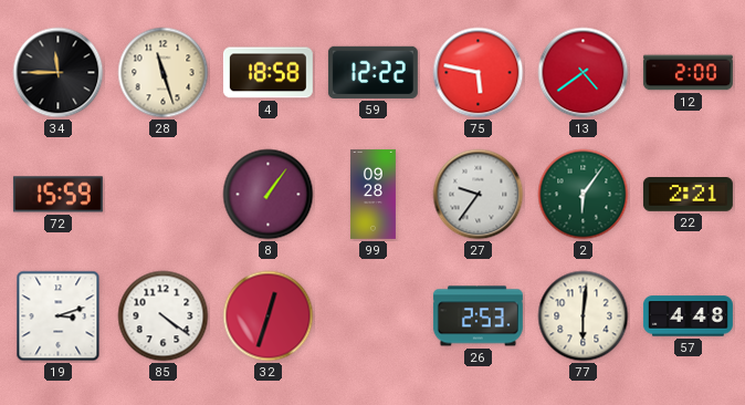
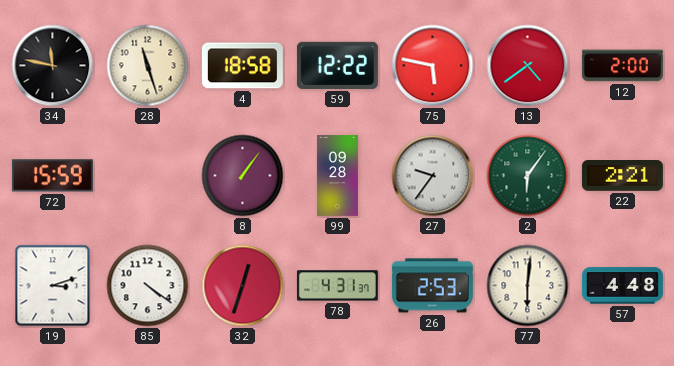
34: 11:45 -> 11:47
78: none -> 4:31
